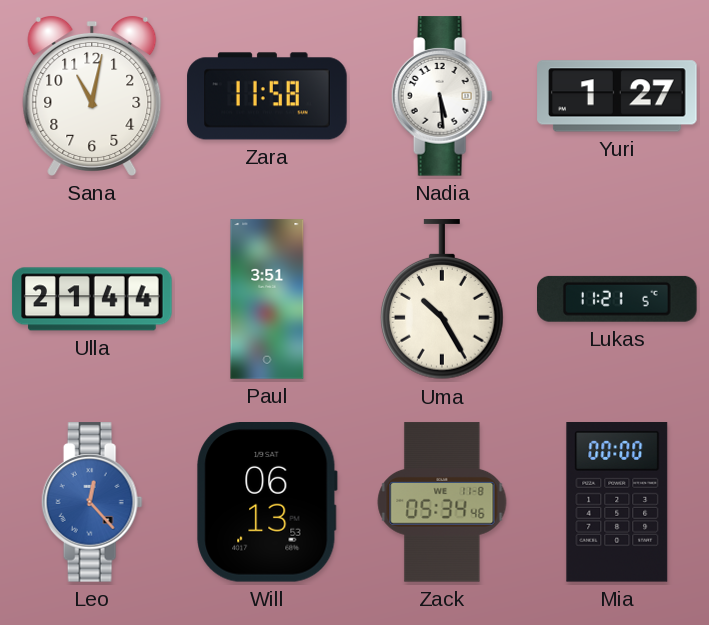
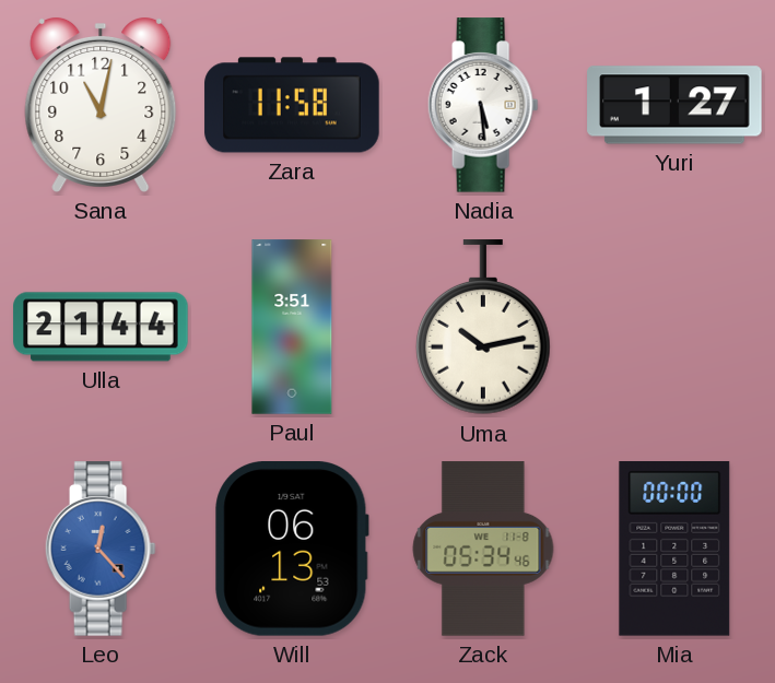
Uma: 10:25 -> 10:13
Lukas: 11:21 -> none
